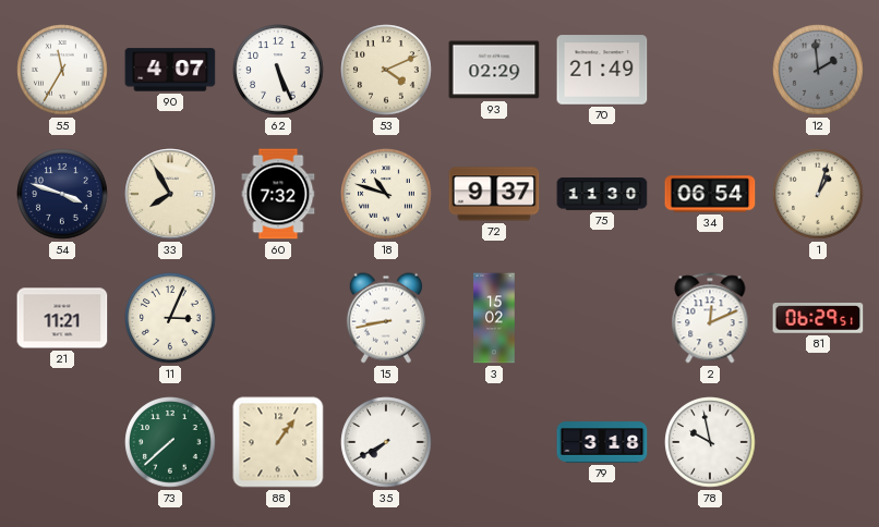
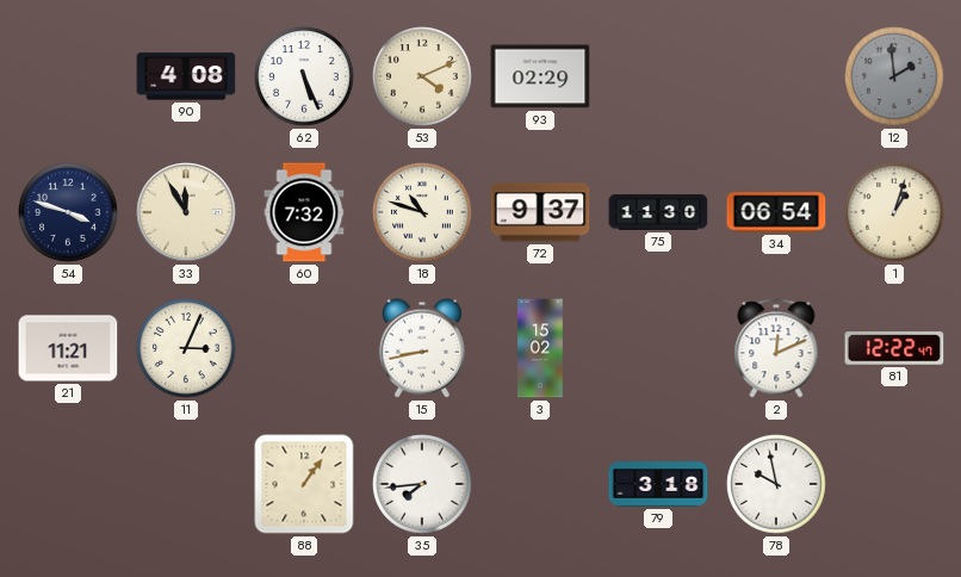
55: 11:35 -> none
90: 4:07 -> 4:08
70: 21:49 -> none
33: 7:55 -> 11:55
81: 06:29 -> 12:22
73: 7:38 -> none
35: 7:40 -> 7:44
